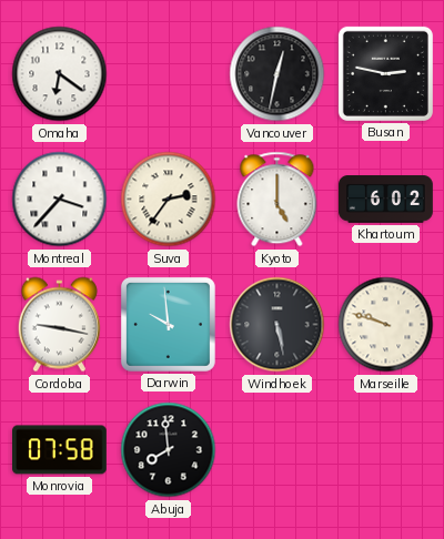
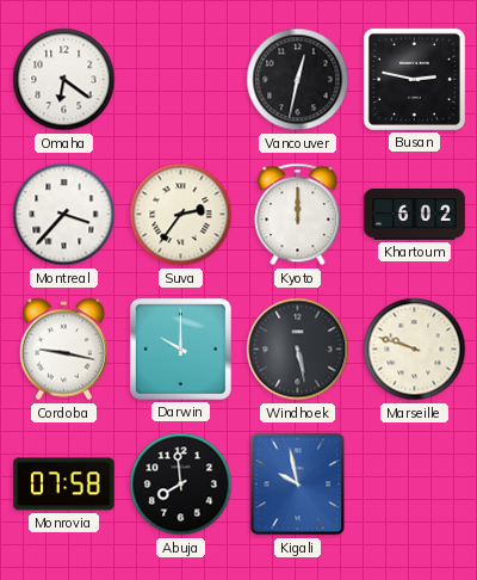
Kyoto: 5:00 -> 12:00
Darwin: 9:59 -> 10:00
Kigali: none -> 9:58
